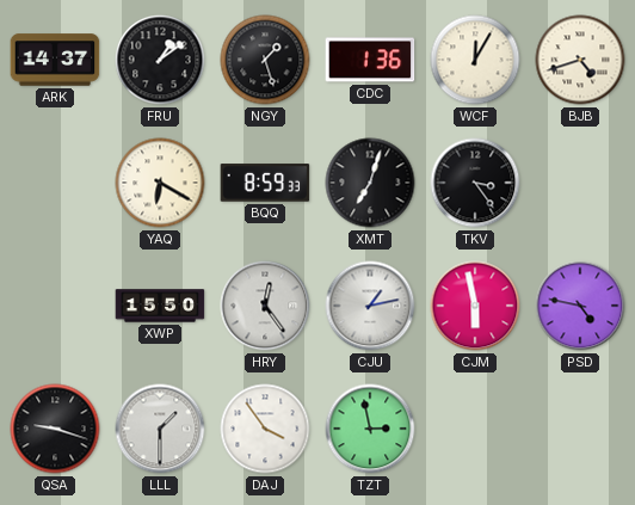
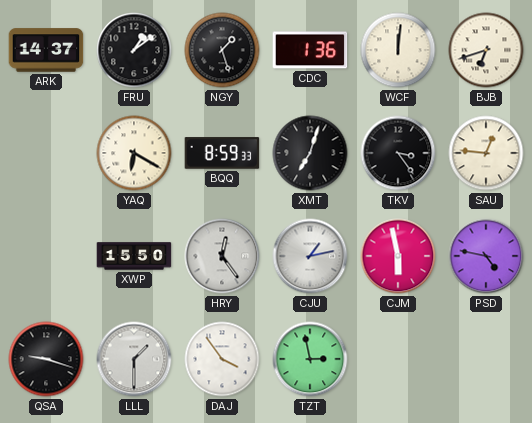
WCF: 12:05 -> 12:01
BJB: 4:42 -> 6:42
SAU: none -> 12:46
